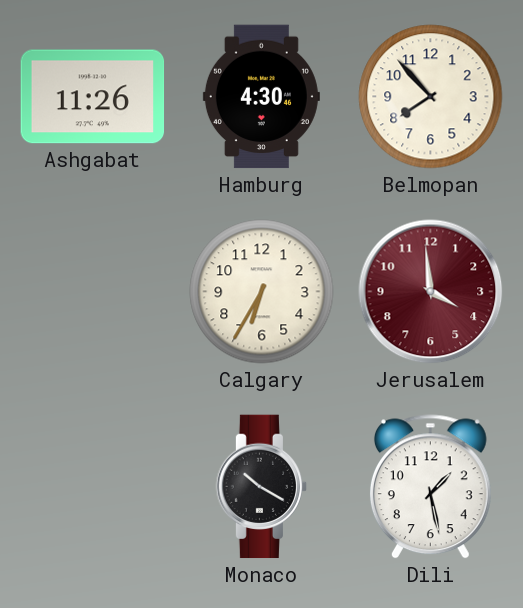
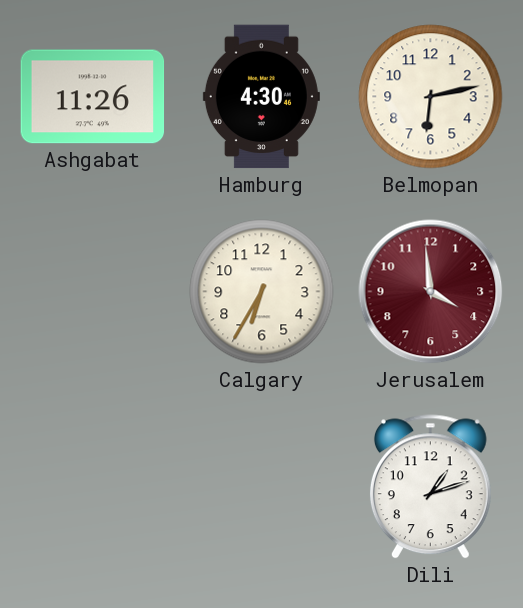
Belmopan: 7:53 -> 6:13
Monaco: 10:20 -> none
Dili: 1:28 -> 1:12
